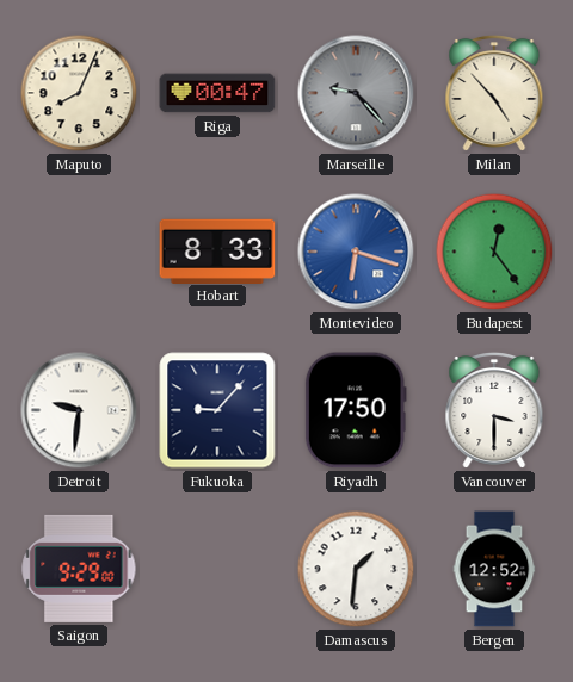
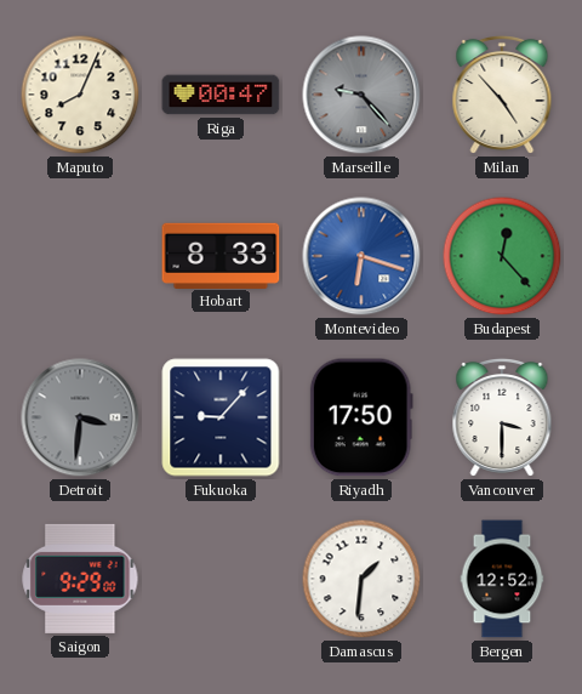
Budapest: 12:24 -> 12:23
Detroit: 9:31 -> 3:31
Detroit dial: white -> grey
